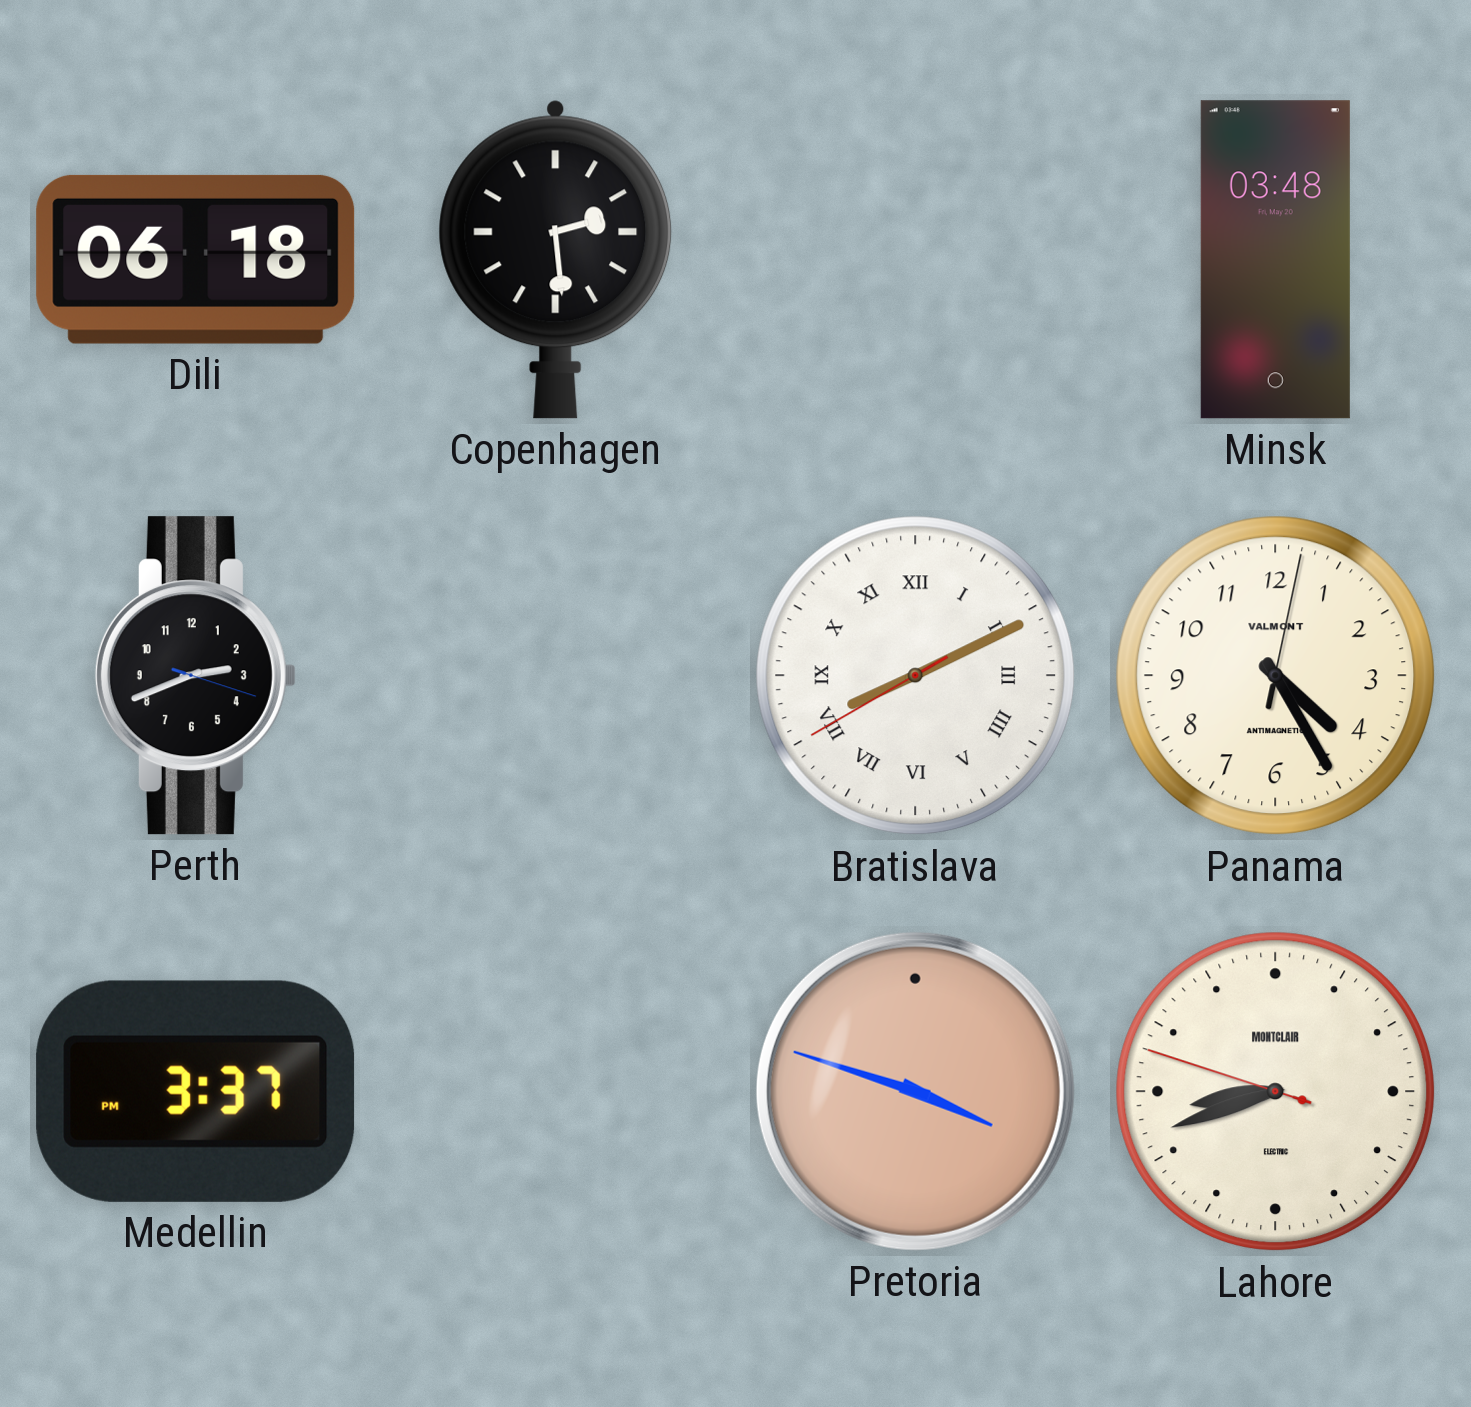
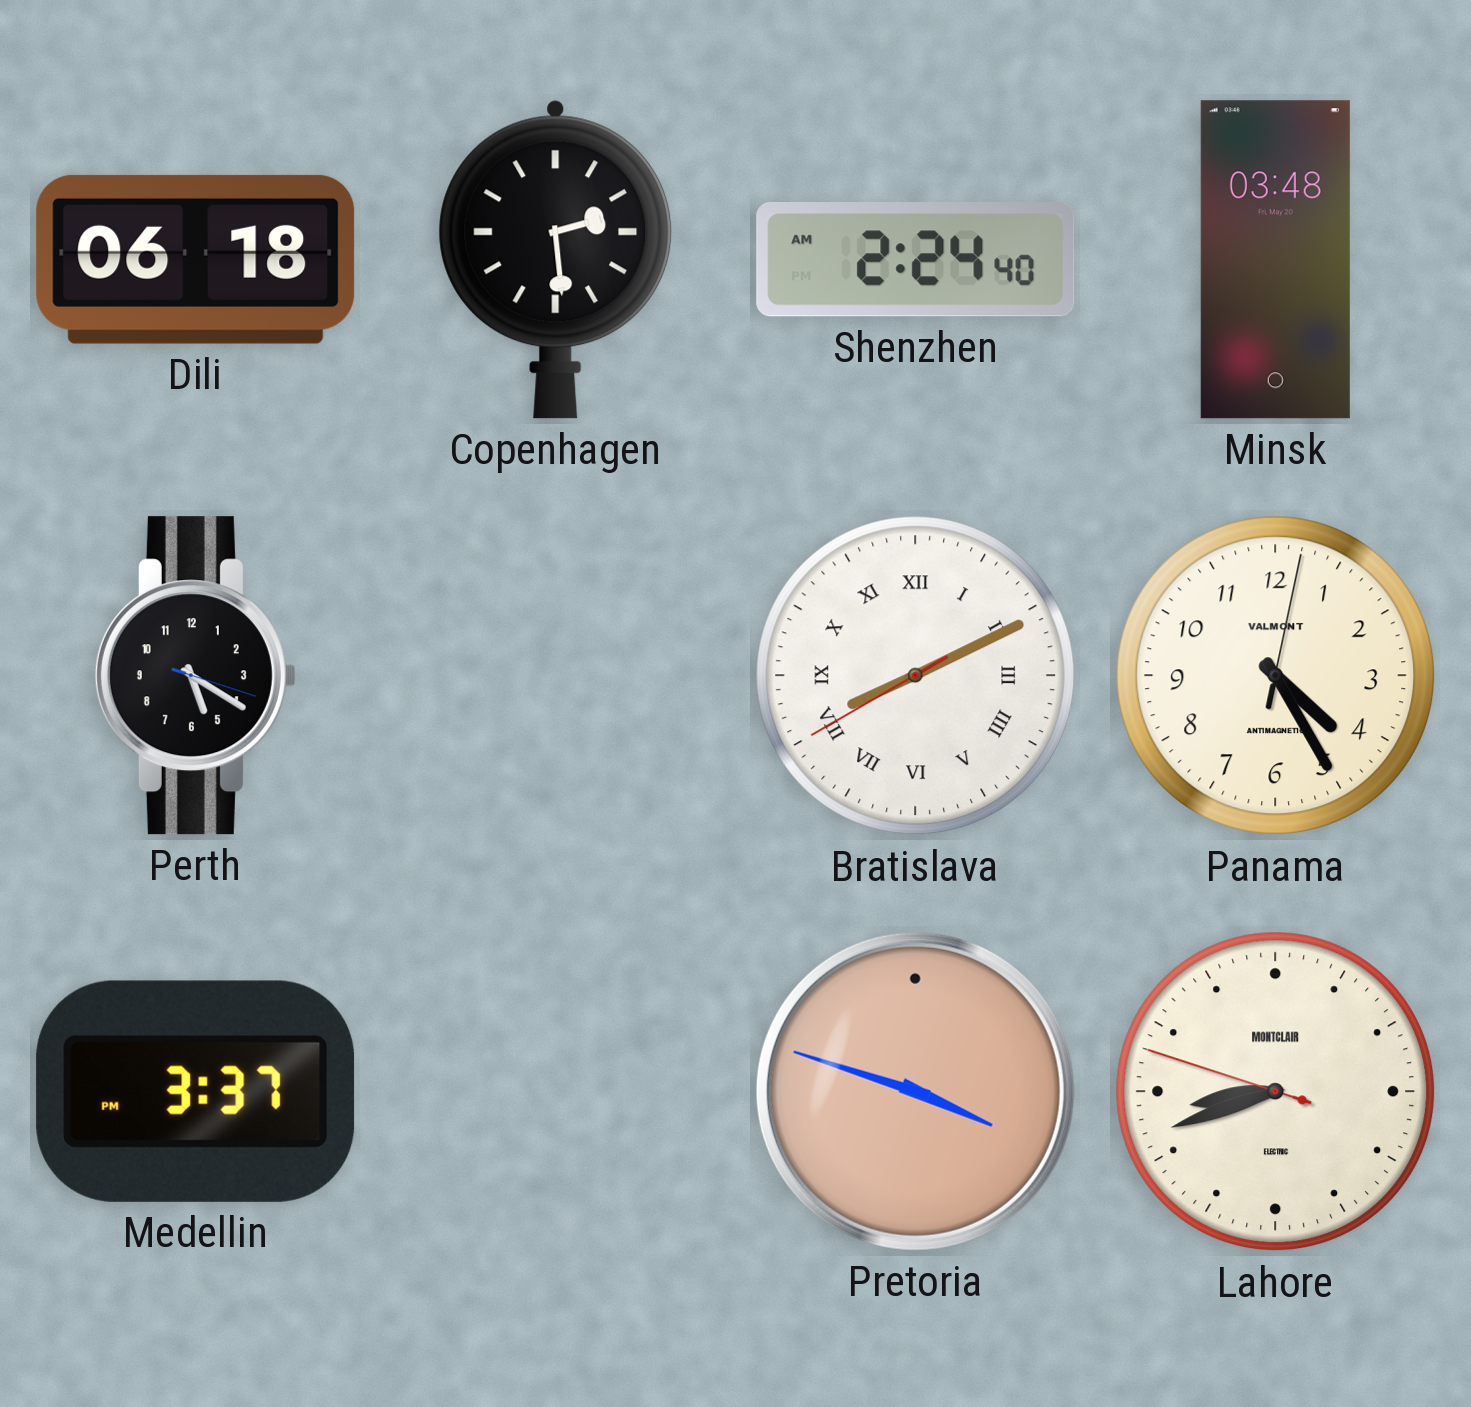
Shenzhen: none -> 2:24
Perth: 2:41 -> 5:20
